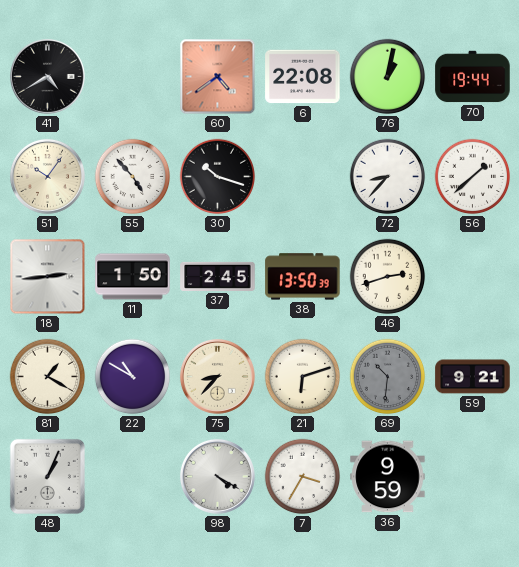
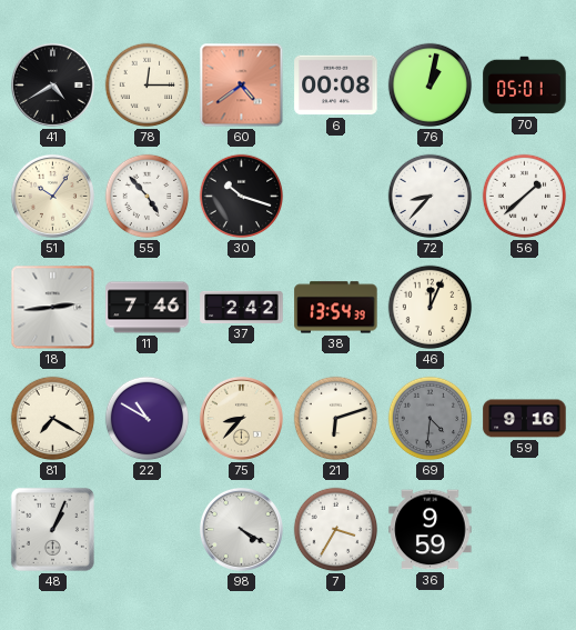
78: none -> 12:15
6: 22:08 -> 00:08
70: 19:44 -> 05:01
11: 1:50 -> 7:46
37: 2:45 -> 2:42
38: 13:50 -> 13:54
46: 2:42 -> 12:04
81: 1:20 -> 7:20
69: 10:31 -> 4:31
59: 9:21 -> 9:16
